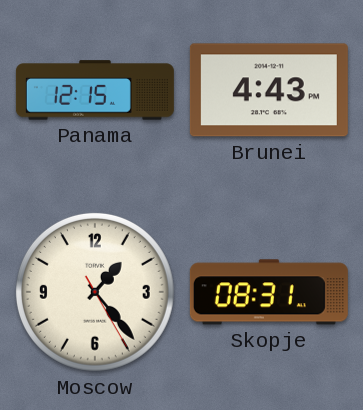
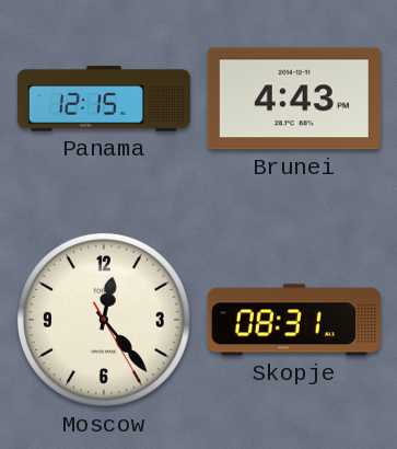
Moscow: 1:23 -> 12:23
